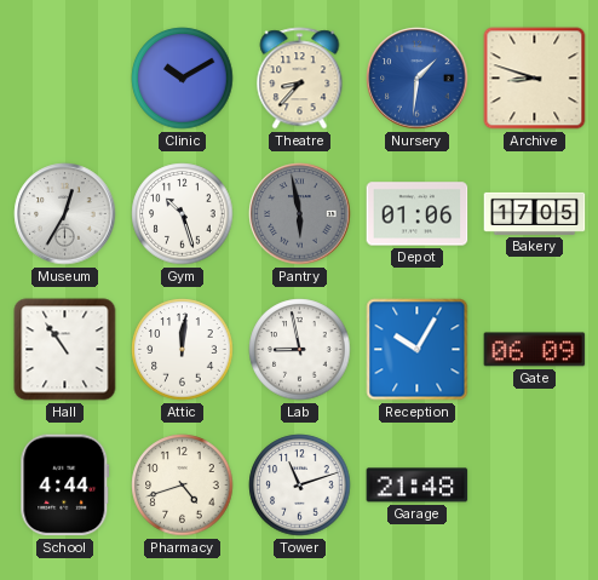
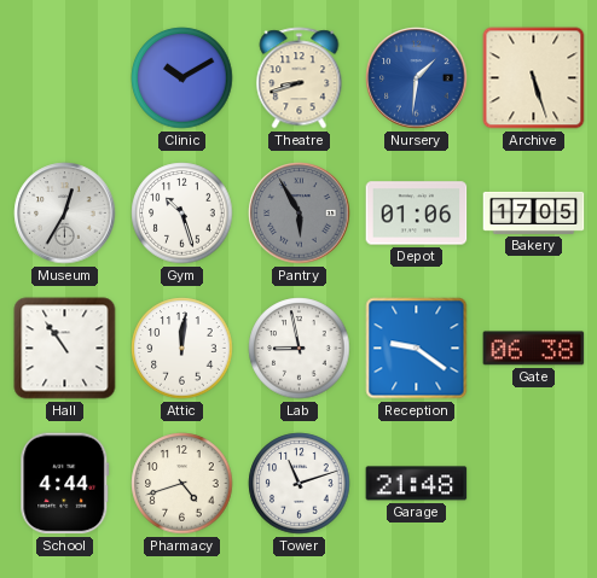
Theatre: 8:37 -> 8:42
Archive: 8:48 -> 5:27
Pantry: 5:58 -> 5:55
Reception: 10:05 -> 9:21
Gate: 06:09 -> 06:38
